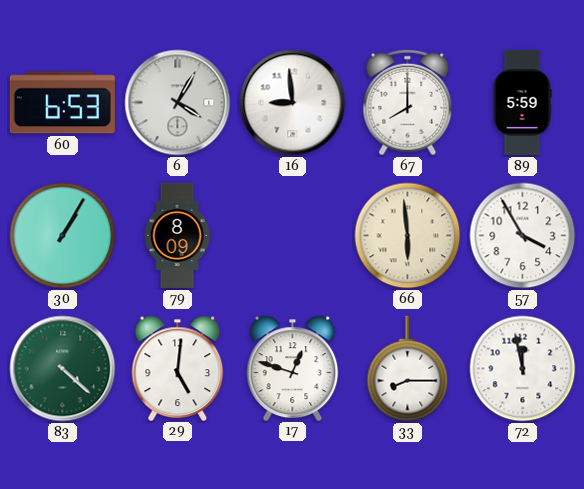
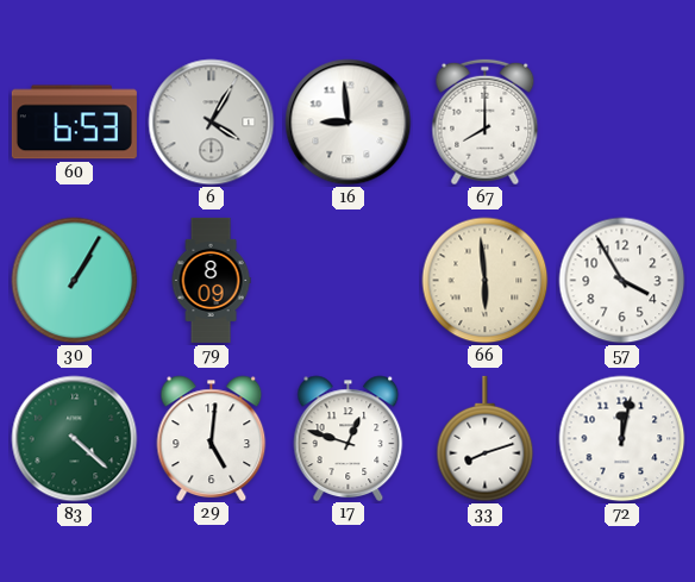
89: 5:59 -> none
33: 8:15 -> 8:12
72: 11:58 -> 12:02
